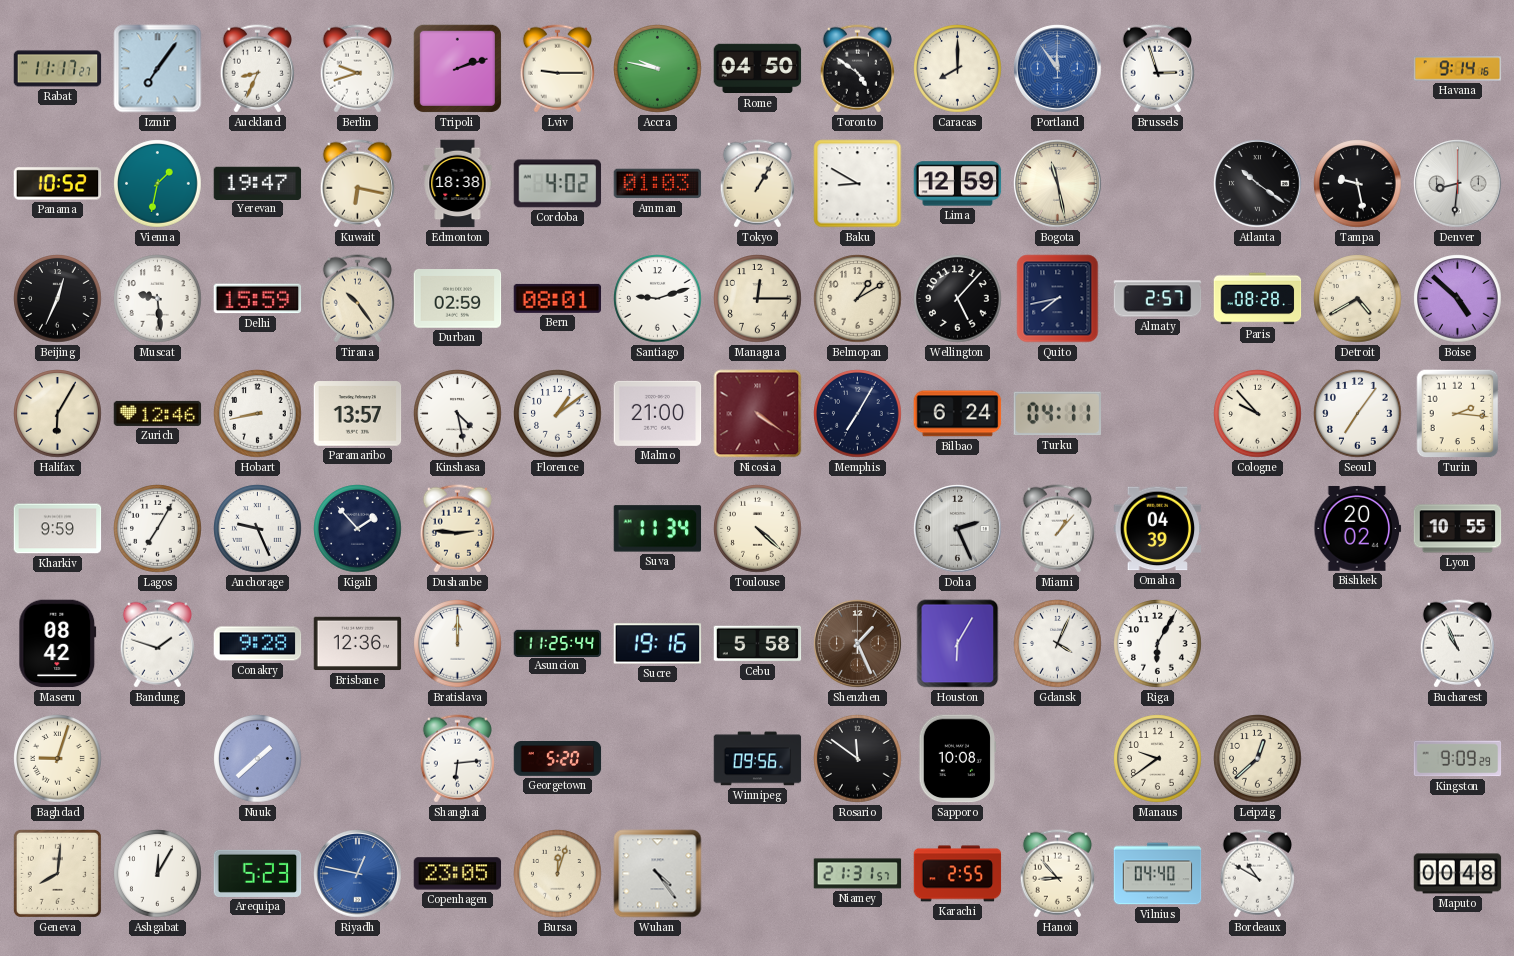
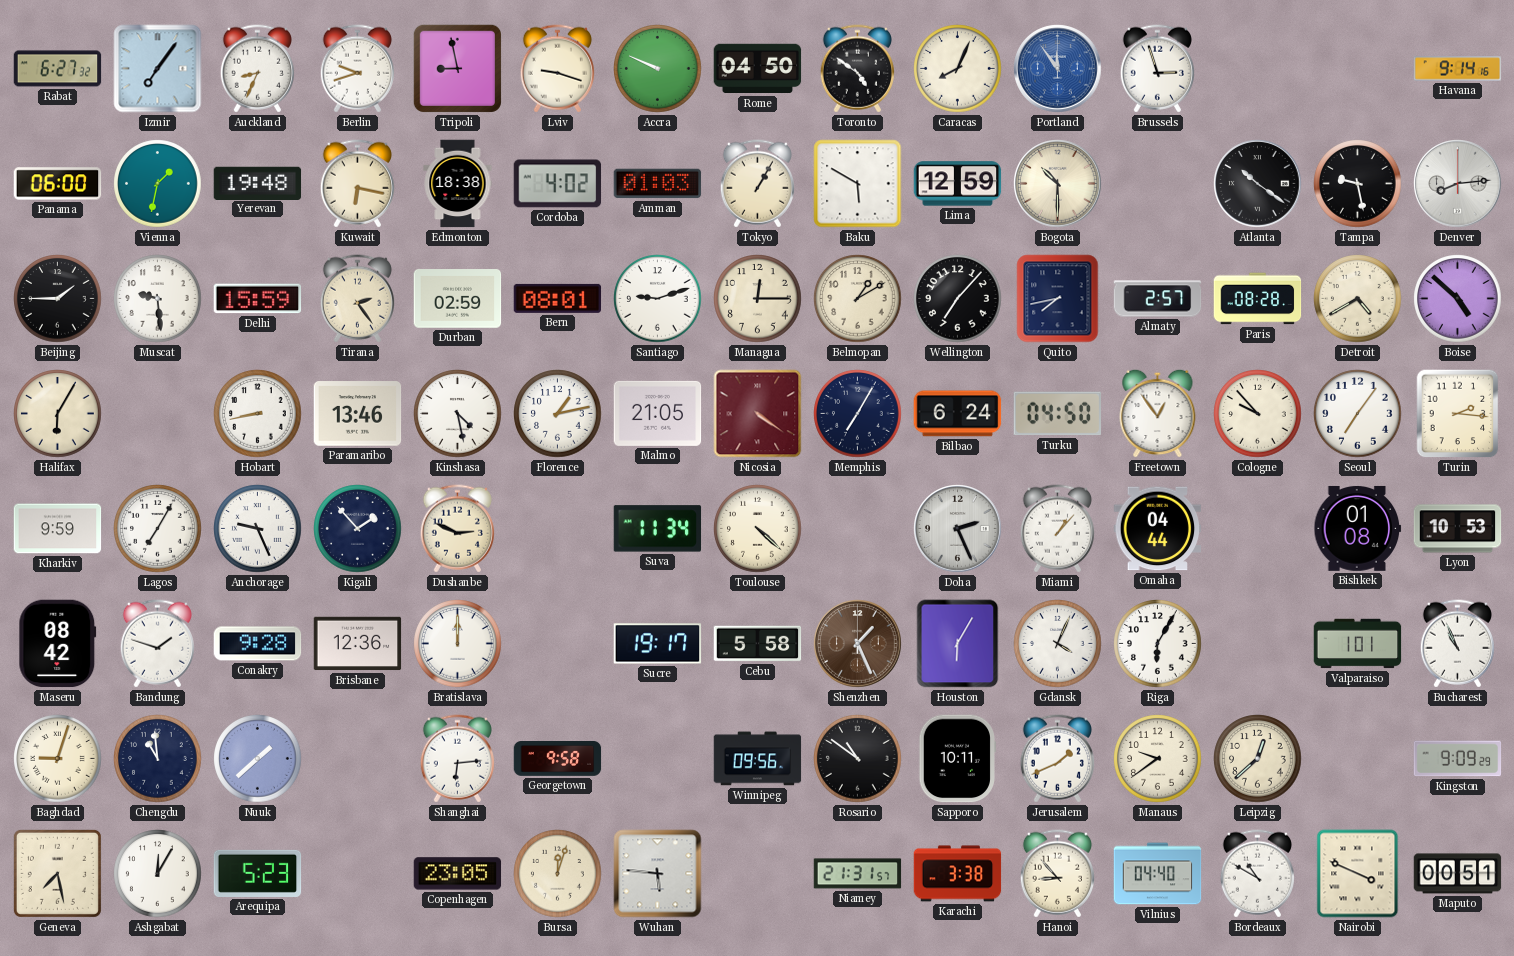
Rabat: 11:17 -> 6:27
Tripoli: 2:12 -> 8:58
Lviv: 9:15 -> 9:18
Accra: 9:47 -> 9:49
Caracas: 8:00 -> 8:04
Panama: 10:52 -> 06:00
Yerevan: 19:47 -> 19:48
Baku: 8:50 -> 5:50
Bogota: 11:28 -> 10:30
Denver: 8:31 -> 8:14
Beijing: 12:34 -> 1:45
Tirana: 10:24 -> 2:24
Wellington: 5:07 -> 7:07
Zurich: 12:46 -> none
Paramaribo: 13:57 -> 13:46
Florence: 1:09 -> 1:13
Malmo: 21:00 -> 21:05
Turku: 04:11 -> 04:50
Freetown: none -> 12:54
Dushanbe: 2:46 -> 2:49
Omaha: 04:39 -> 04:44
Bishkek: 20:02 -> 01:08
Lyon: 10:55 -> 10:53
Asuncion: 11:25 -> none
Sucre: 19:16 -> 19:17
Valparaiso: none -> 1:01
Chengdu: none -> 10:59
Georgetown: 5:20 -> 9:58
Rosario: 11:51 -> 10:51
Sapporo: 10:08 -> 10:11
Jerusalem: none -> 1:41
Geneva: 8:01 -> 7:28
Riyadh: 12:47 -> none
Wuhan: 4:24 -> 5:46
Karachi: 2:55 -> 3:38
Nairobi: none -> 3:49
Maputo: 00:48 -> 00:51
